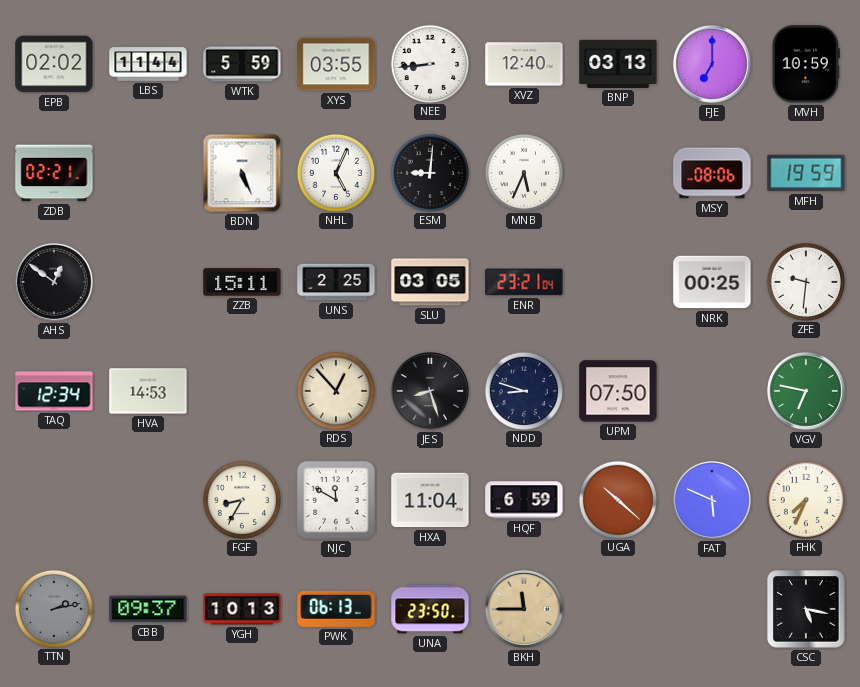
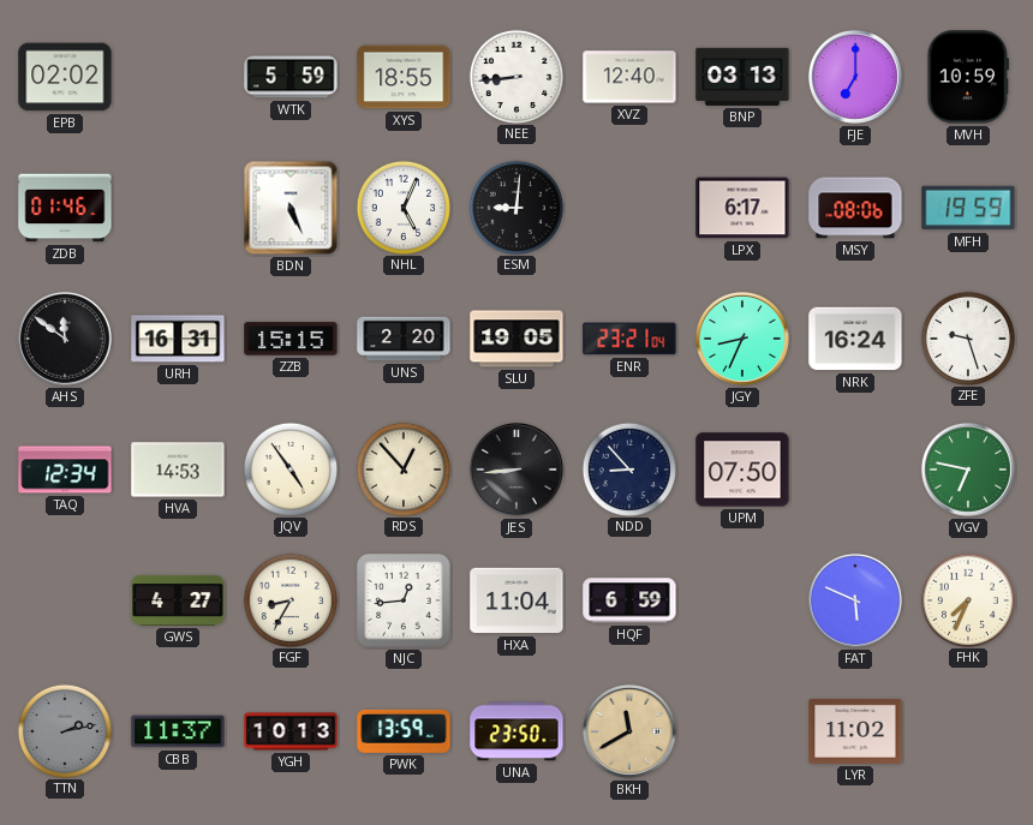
LBS: 11:44 -> none
XYS: 03:55 -> 18:55
ZDB: 02:21 -> 01:46
MNB: 5:34 -> none
LPX: none -> 6:17
AHS: 12:51 -> 11:51
URH: none -> 16:31
ZZB: 15:11 -> 15:15
UNS: 2:25 -> 2:20
SLU: 03:05 -> 19:05
JGY: none -> 8:34
NRK: 00:25 -> 16:24
ZFE: 9:31 -> 9:27
JQV: none -> 4:54
JES: 8:27 -> 8:44
NDD: 8:48 -> 8:53
GWS: none -> 4:27
NJC: 11:50 -> 12:44
UGA: 10:22 -> none
CBB: 09:37 -> 11:37
PWK: 06:13 -> 13:59
BKH: 11:45 -> 11:40
LYR: none -> 11:02
CSC: 5:17 -> none
